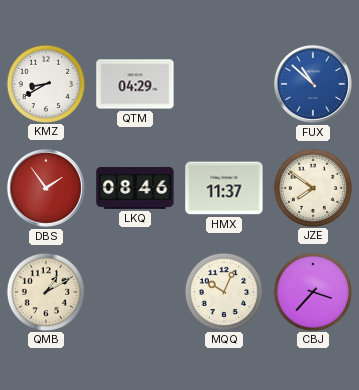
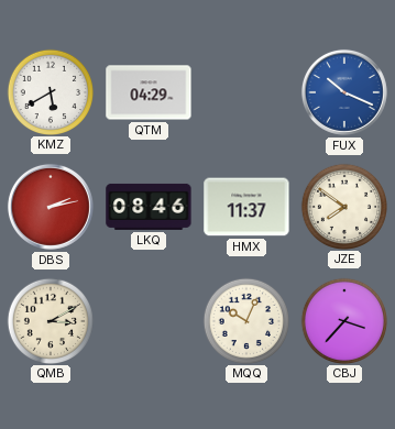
KMZ: 8:40 -> 5:40
FUX: 10:52 -> 10:19
DBS: 1:54 -> 2:13
QMB: 1:10 -> 3:10
